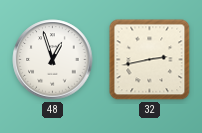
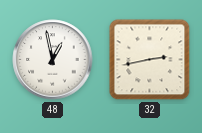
48: 12:57 -> 12:58
